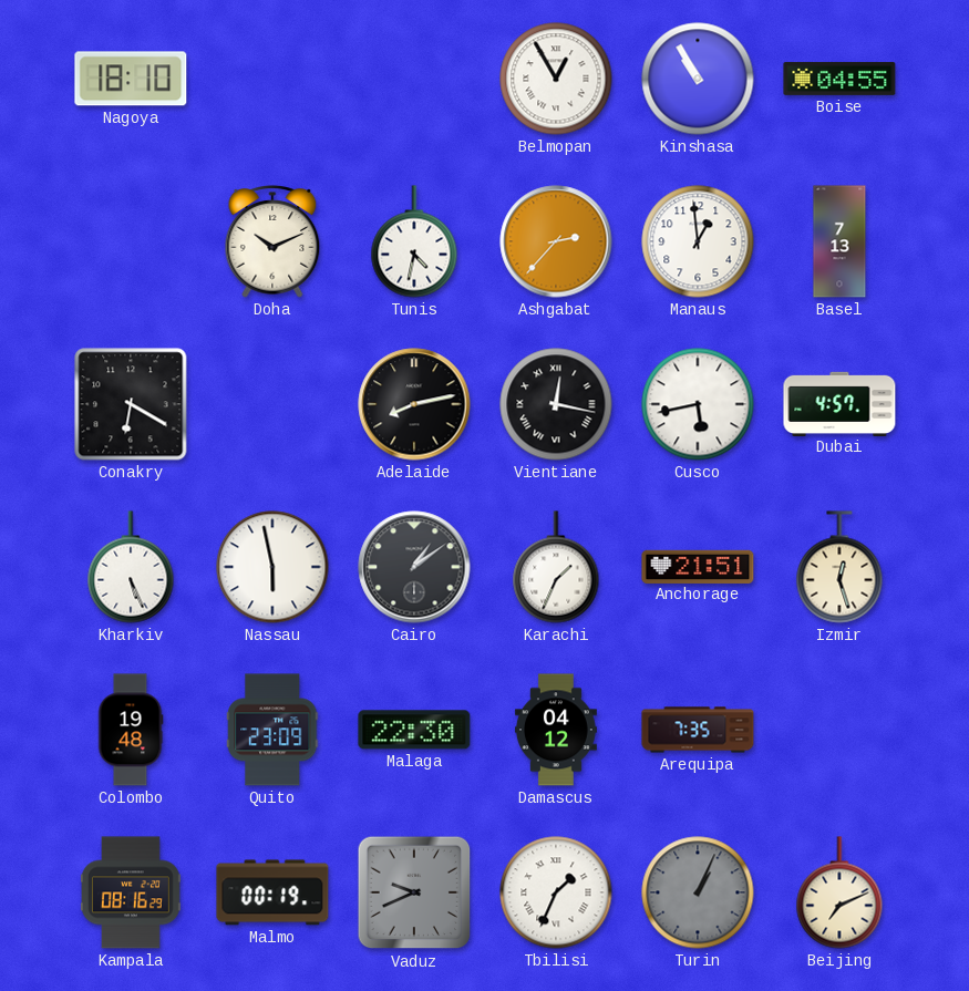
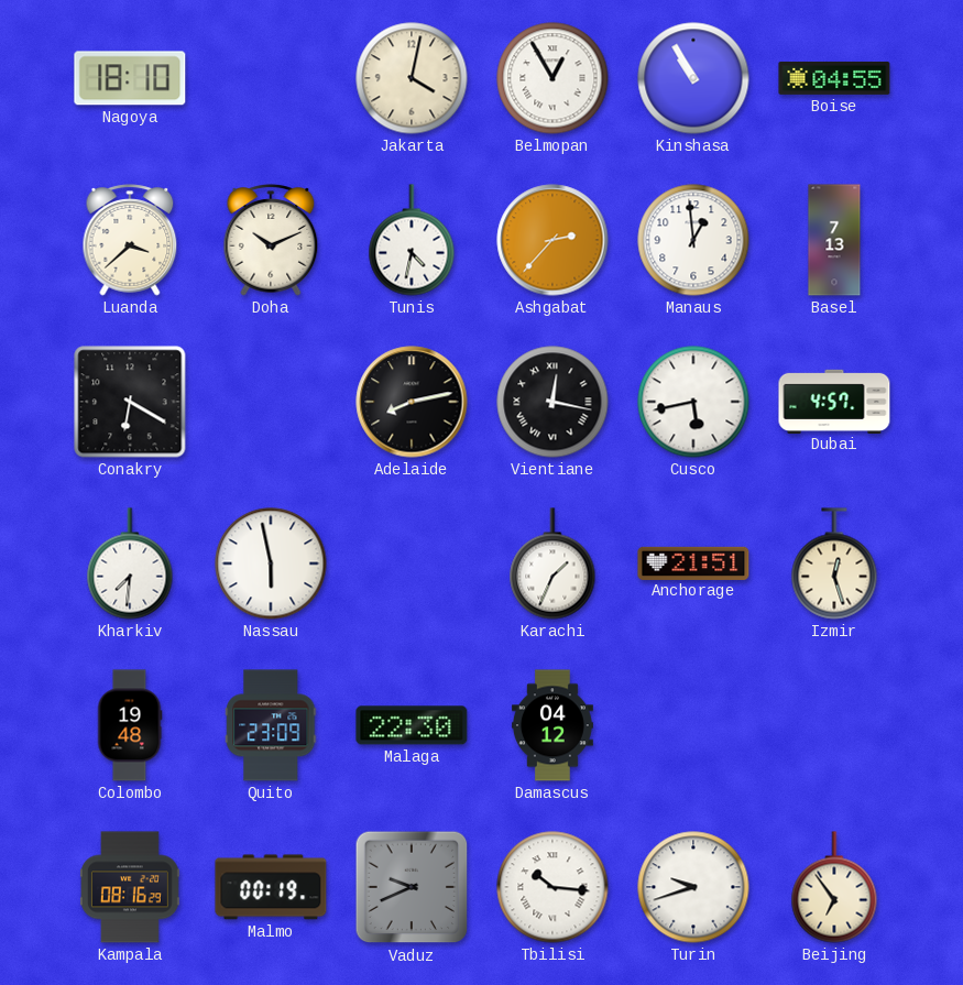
Jakarta: none -> 4:02
Luanda: none -> 3:38
Kharkiv: 5:26 -> 7:31
Cairo: 1:09 -> none
Arequipa: 7:35 -> none
Tbilisi: 1:34 -> 10:16
Turin: 1:04 -> 9:42
Turin dial: grey -> white
Beijing: 7:11 -> 6:54
